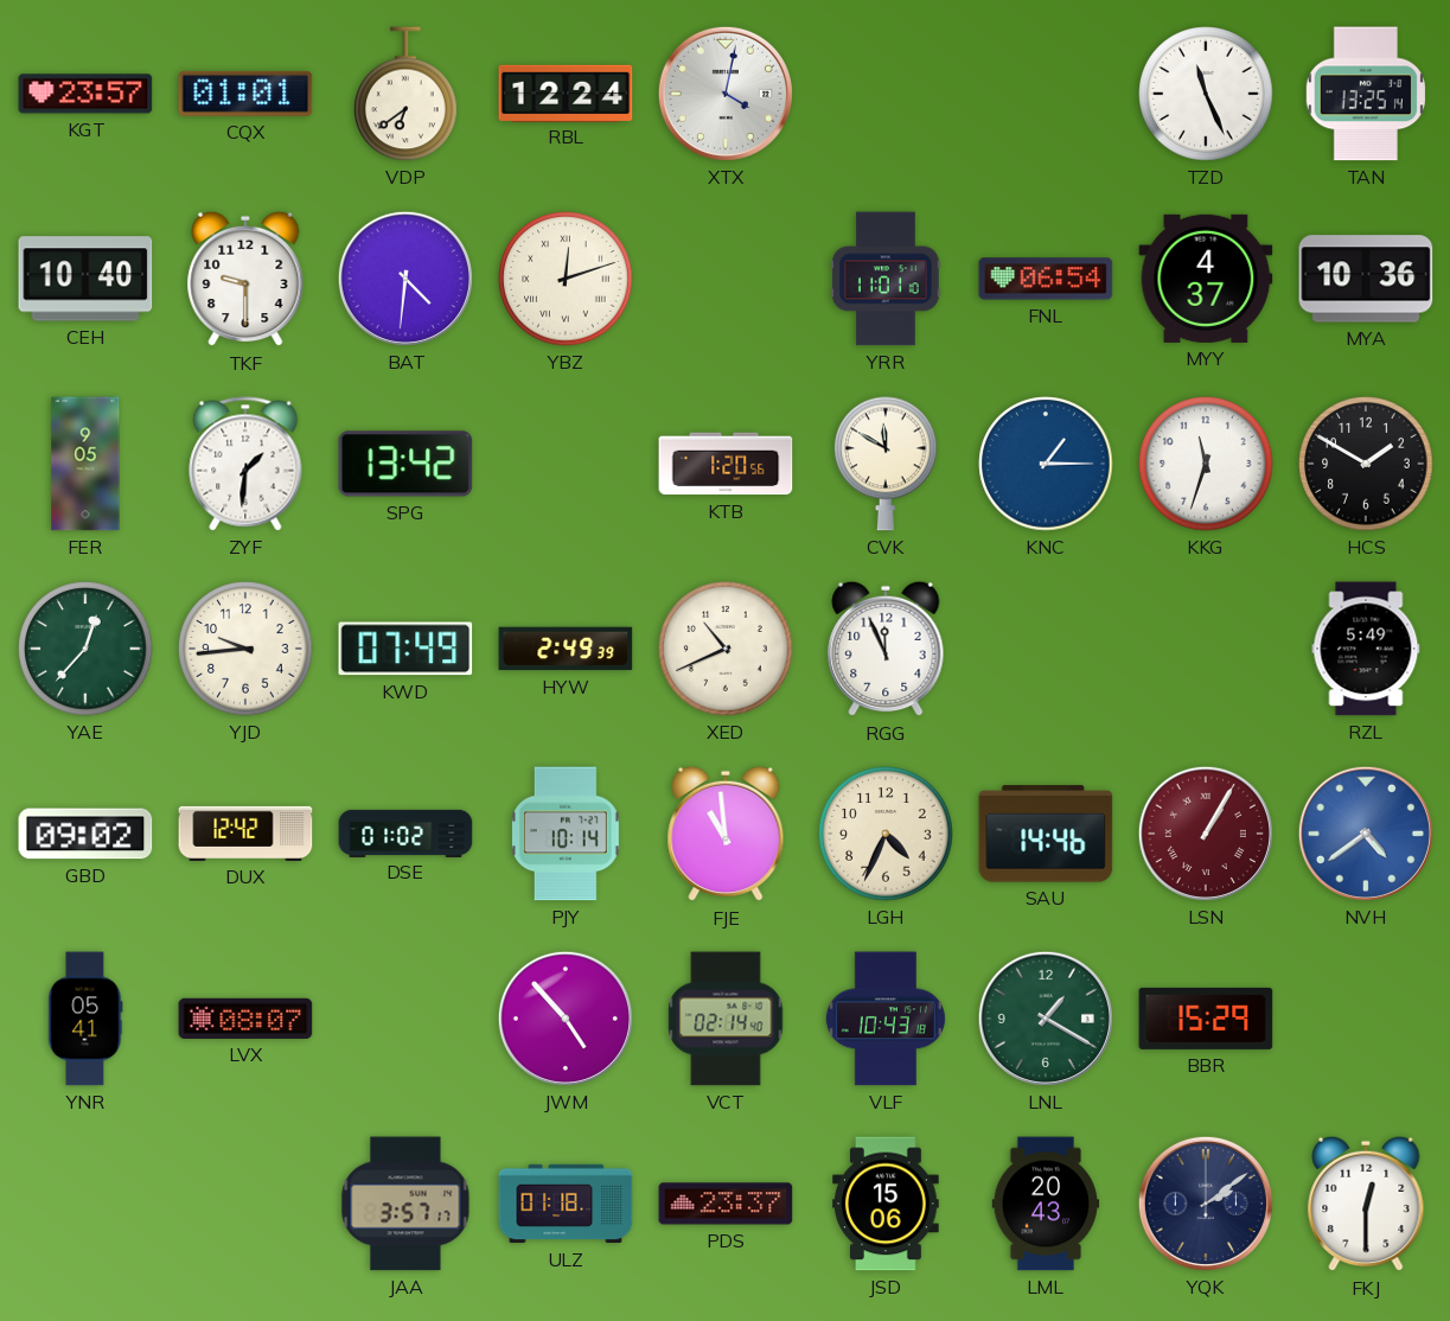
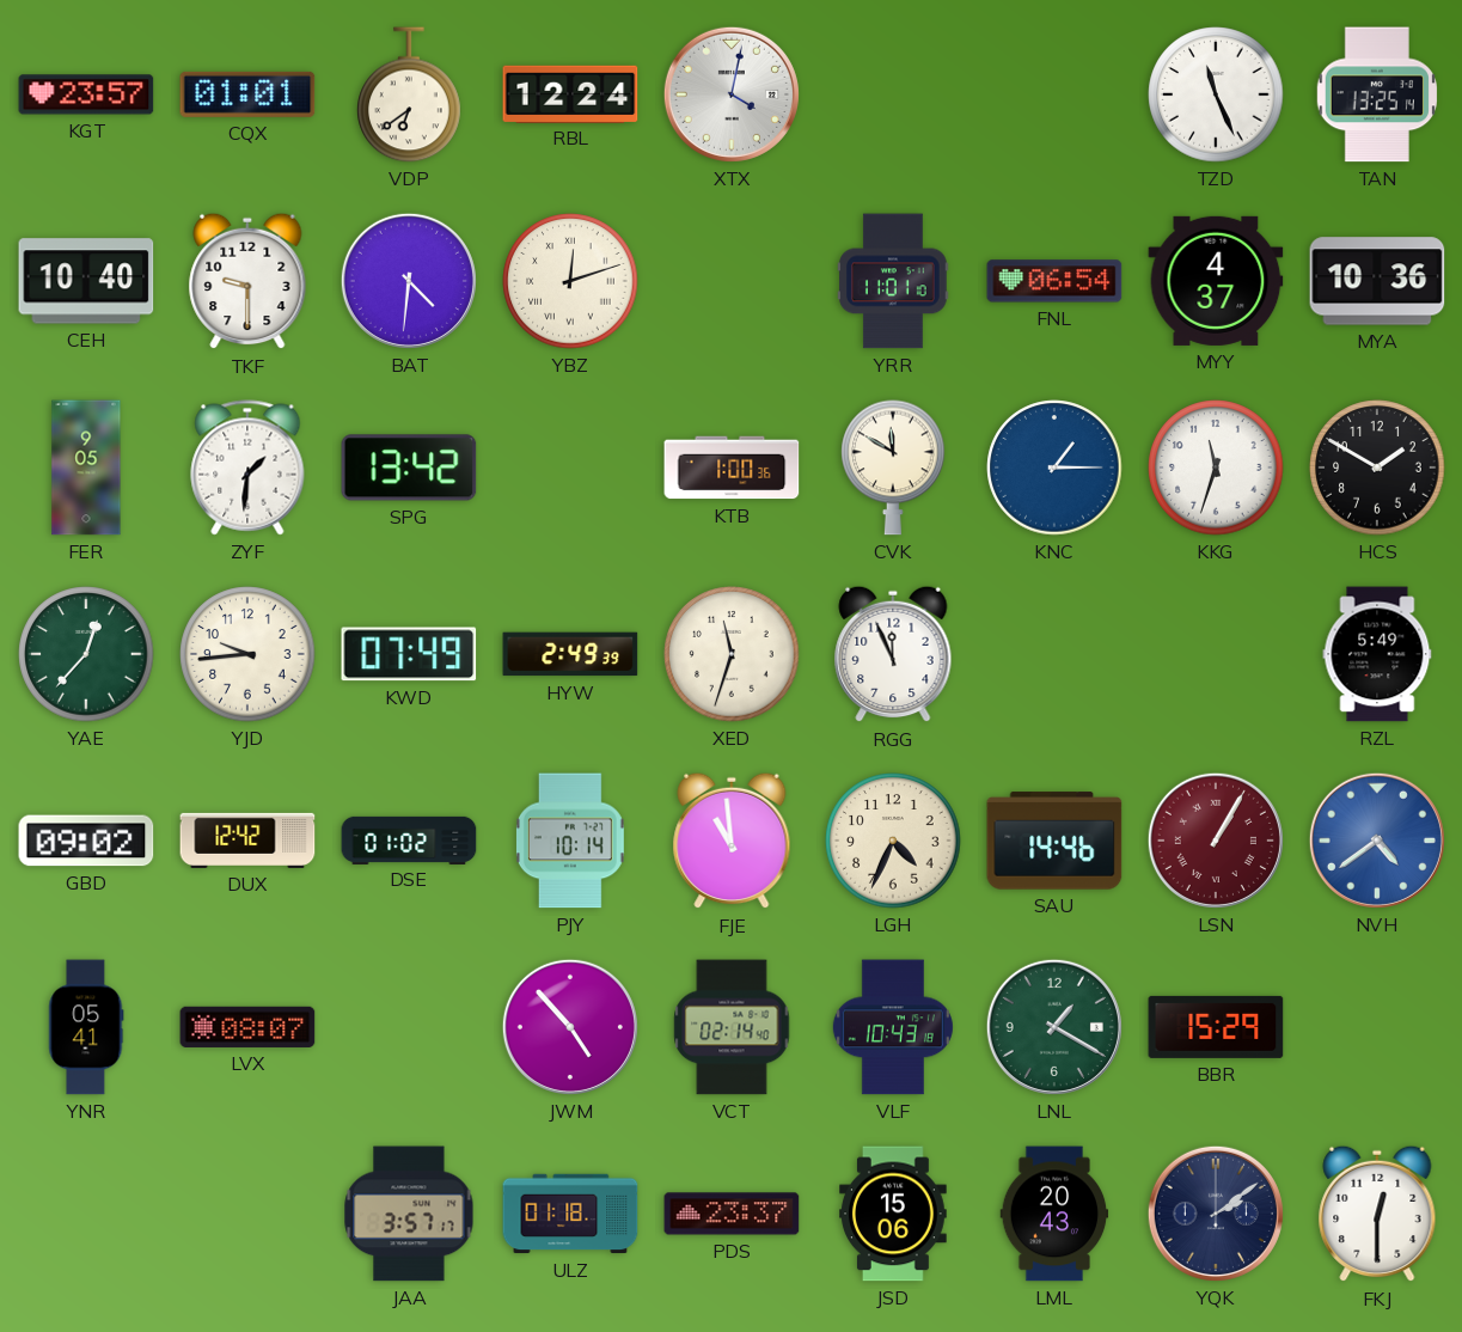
KTB: 1:20 -> 1:00
XED: 10:41 -> 11:33
